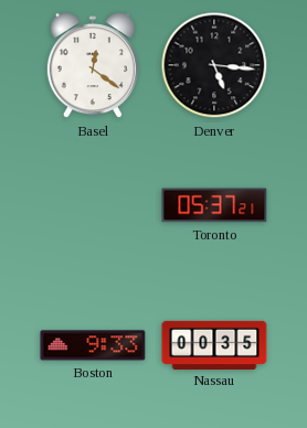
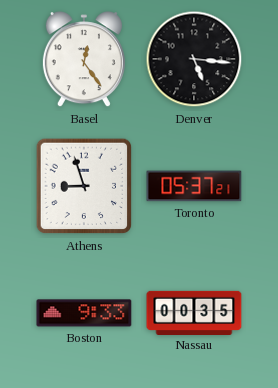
Basel: 12:21 -> 12:24
Athens: none -> 8:57
